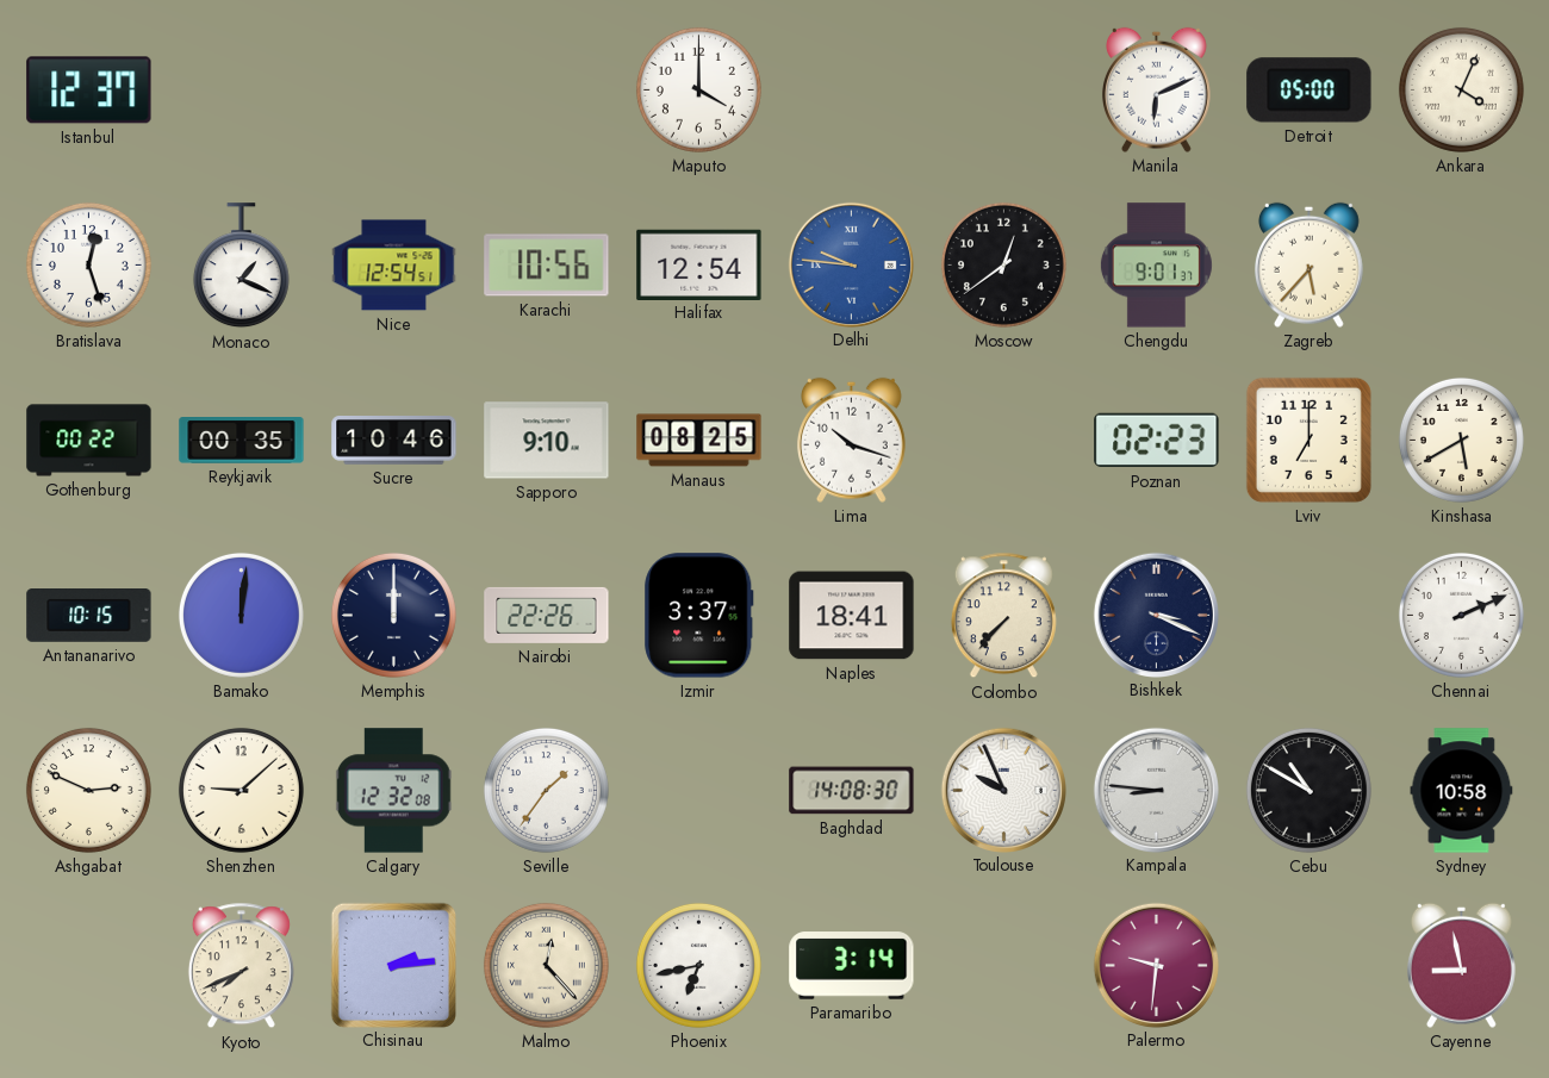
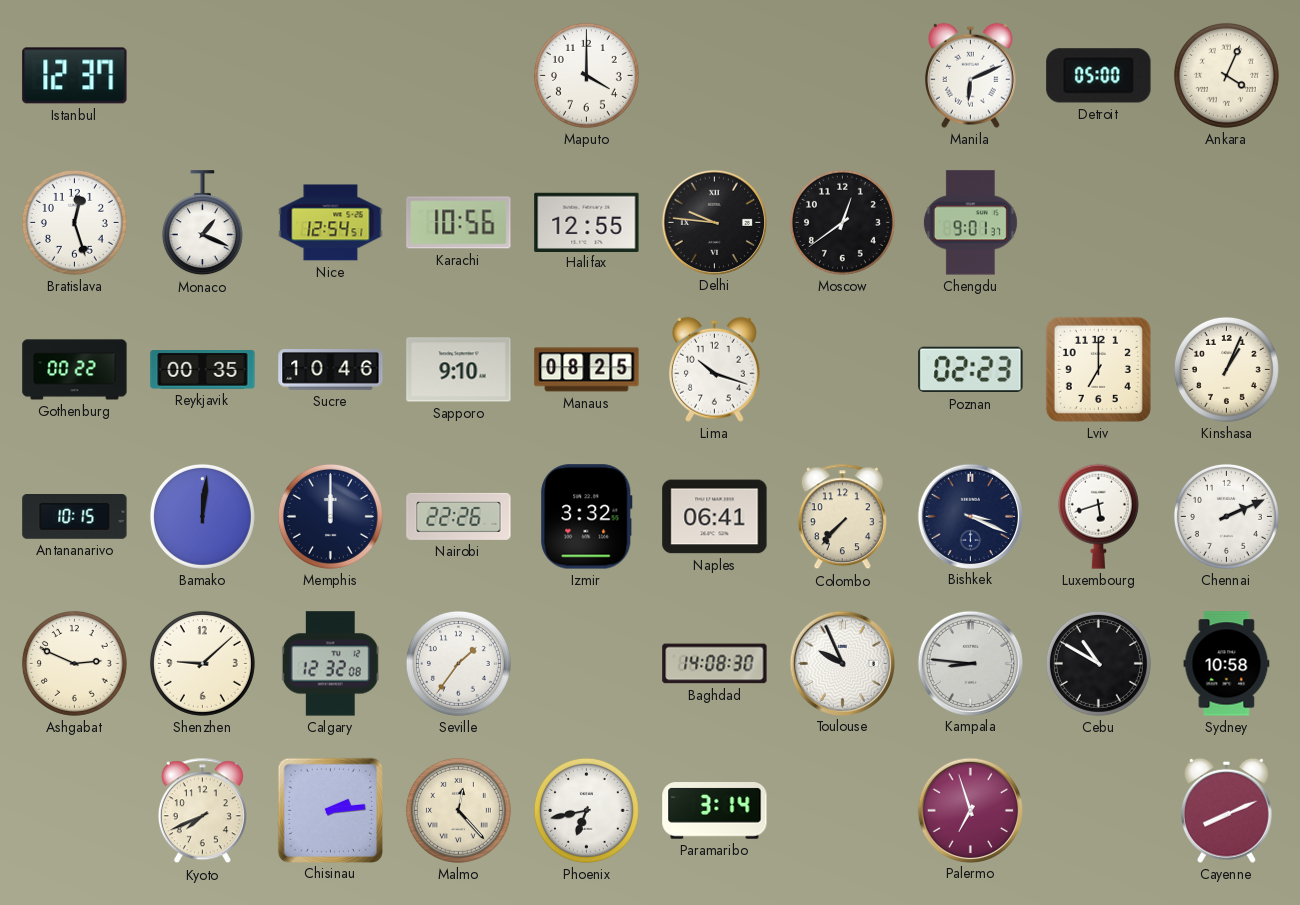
Halifax: 12:54 -> 12:55
Delhi dial: blue -> black
Zagreb: 5:37 -> none
Kinshasa: 5:40 -> 1:04
Izmir: 3:37 -> 3:32
Naples: 18:41 -> 06:41
Luxembourg: none -> 5:42
Palermo: 9:31 -> 6:57
Cayenne: 8:58 -> 8:11
